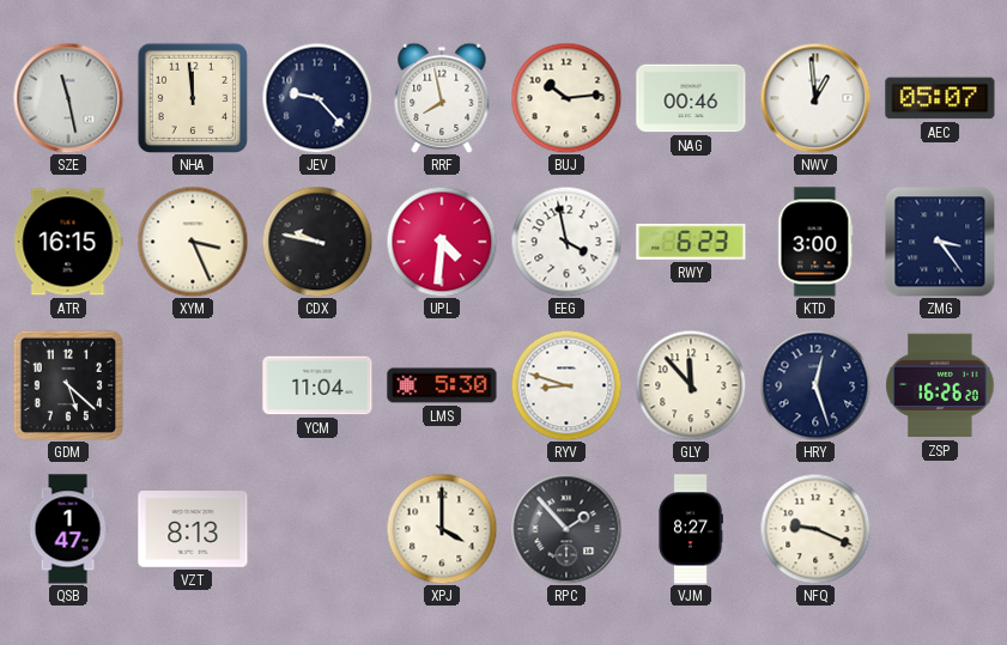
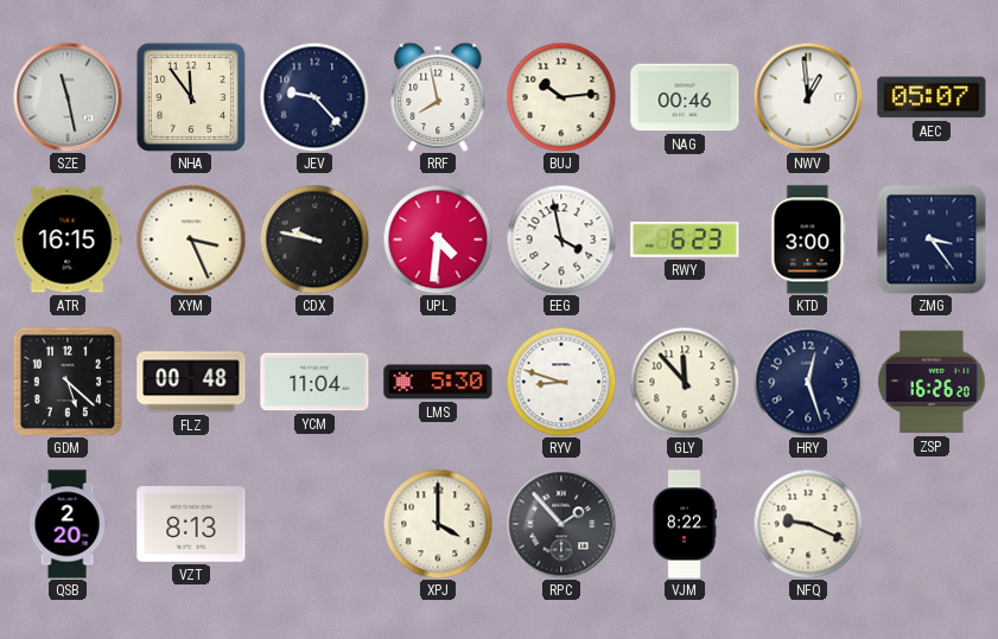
NHA: 11:59 -> 11:54
FLZ: none -> 00:48
QSB: 1:47 -> 2:20
VJM: 8:27 -> 8:22
